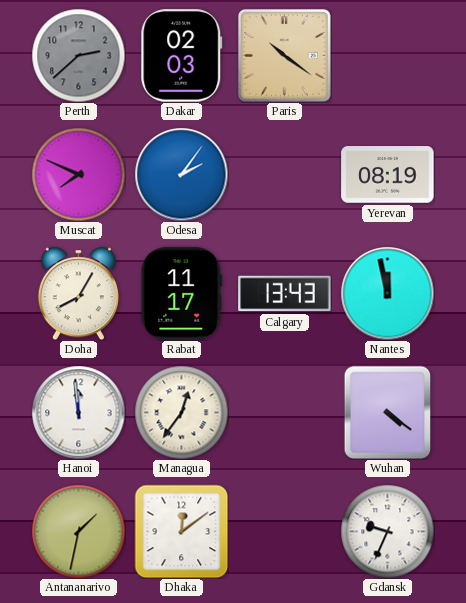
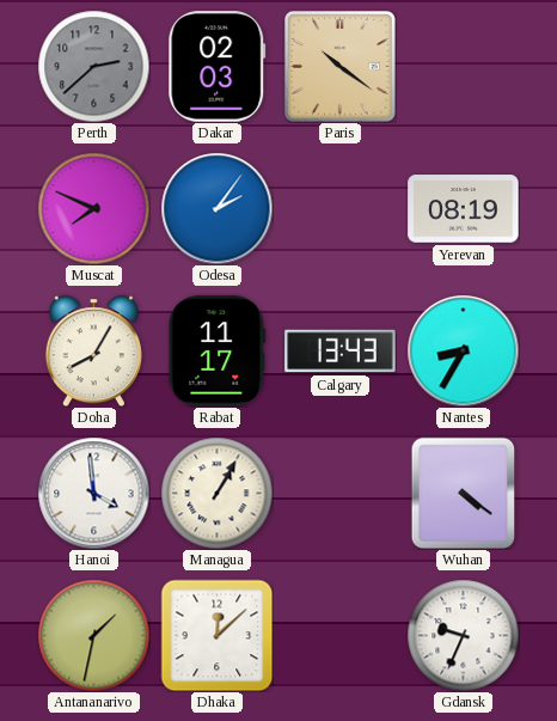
Nantes: 11:58 -> 8:35
Hanoi: 11:59 -> 3:59
Managua: 12:36 -> 1:05
Dhaka: 12:09 -> 12:08
